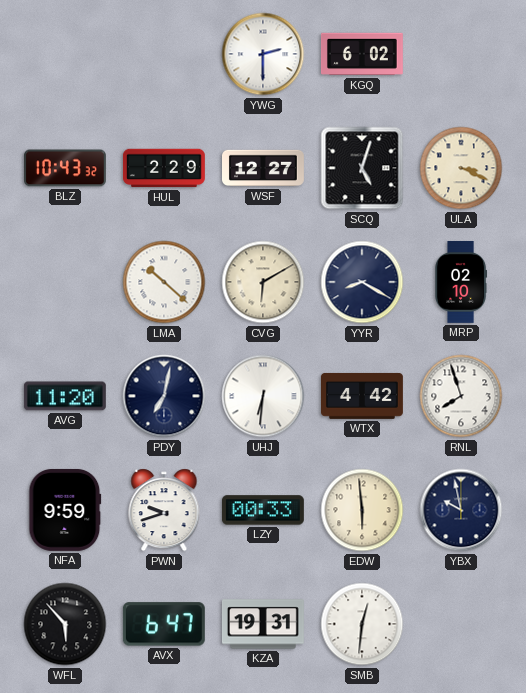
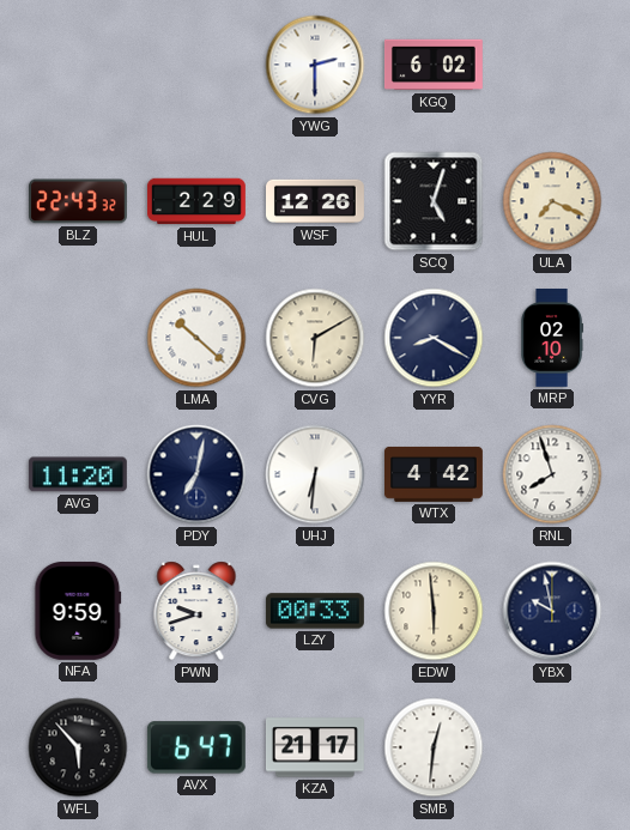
BLZ: 10:43 -> 22:43
WSF: 12:27 -> 12:26
ULA: 3:19 -> 7:19
KZA: 19:31 -> 21:17
